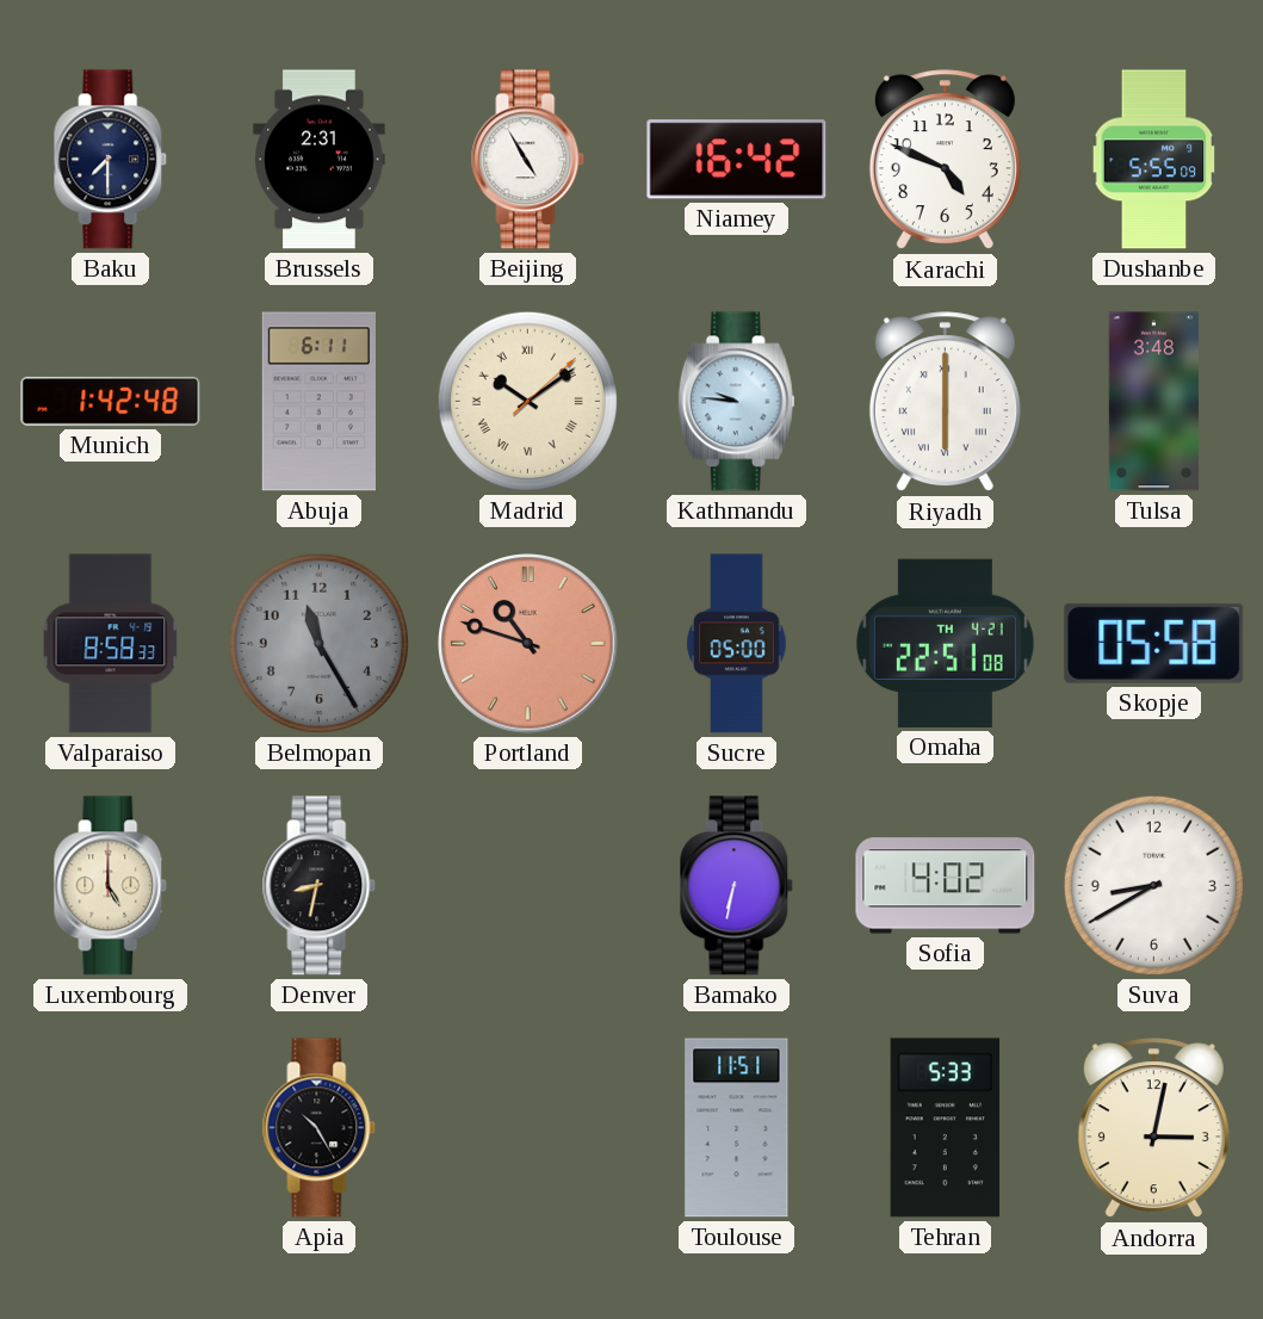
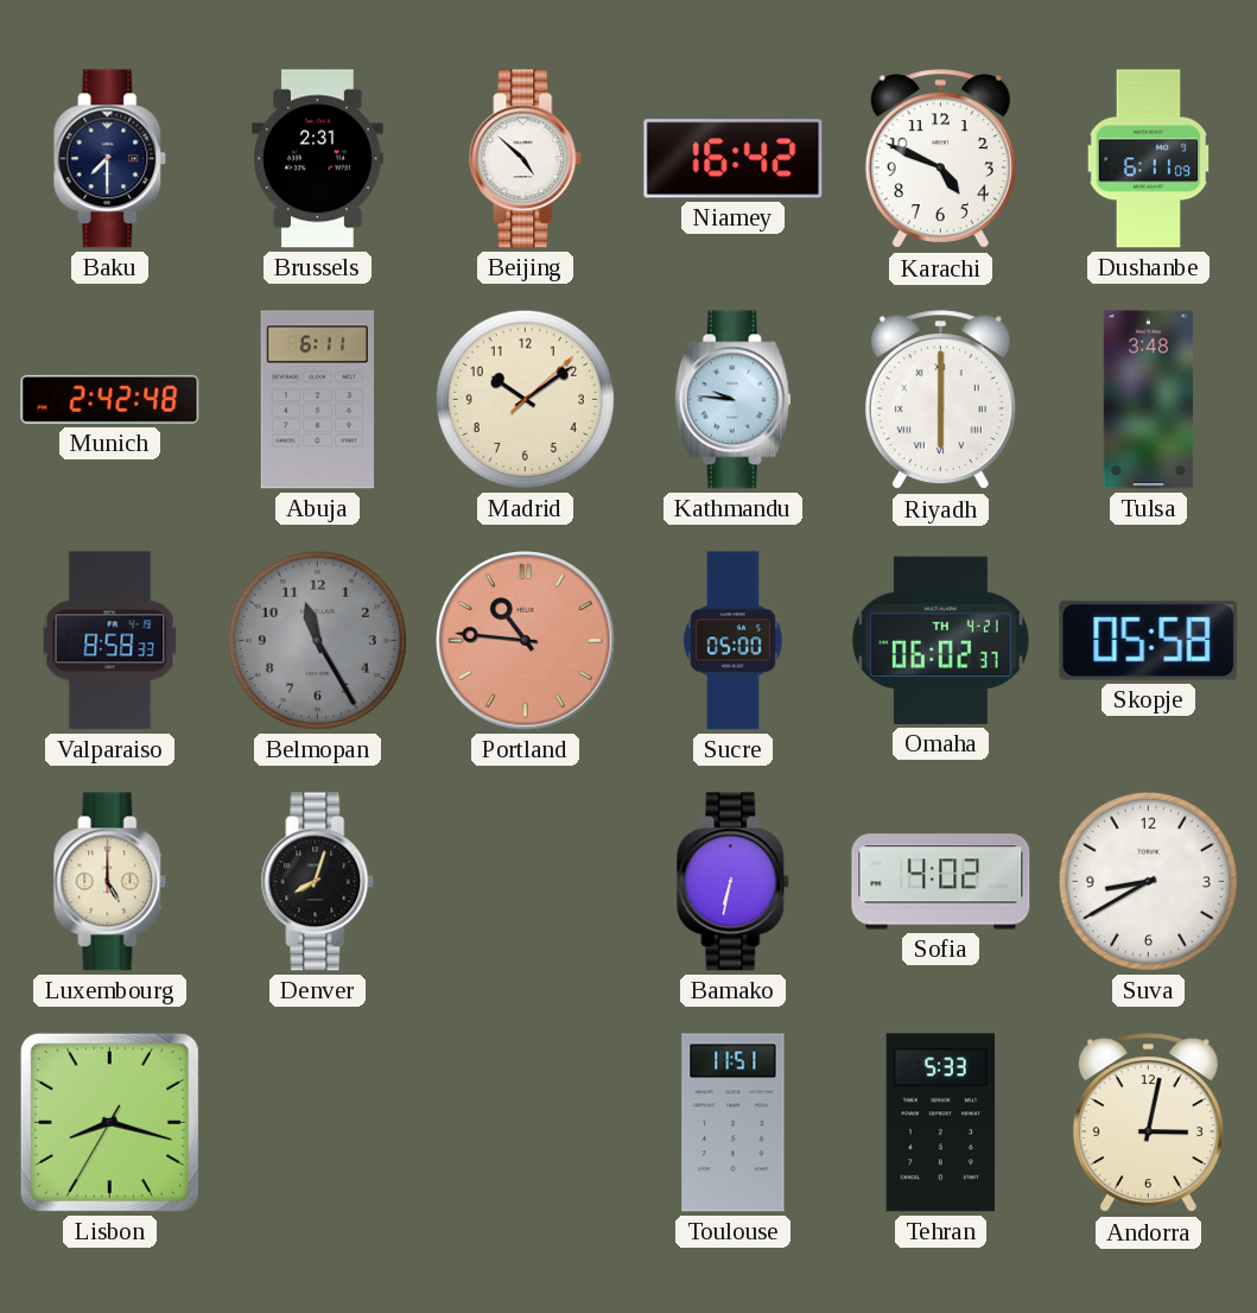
Beijing: 4:55 -> 4:52
Dushanbe: 5:55 -> 6:11
Munich: 1:42 -> 2:42
Madrid numerals: Roman -> Arabic
Portland: 10:48 -> 10:46
Omaha: 22:51 -> 06:02
Denver: 8:32 -> 8:03
Lisbon: none -> 8:17
Apia: 10:25 -> none
